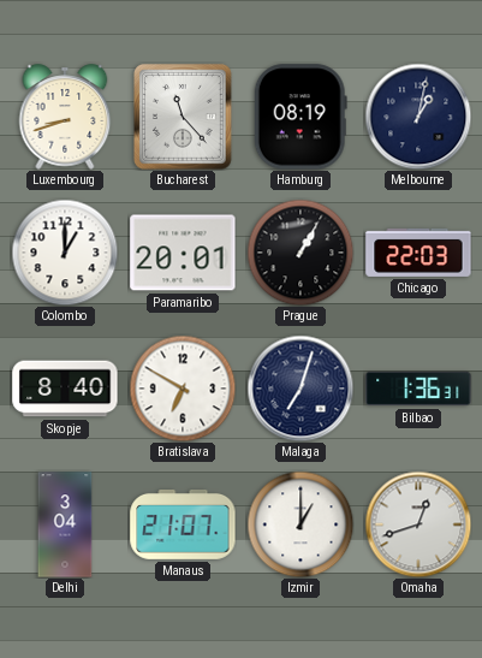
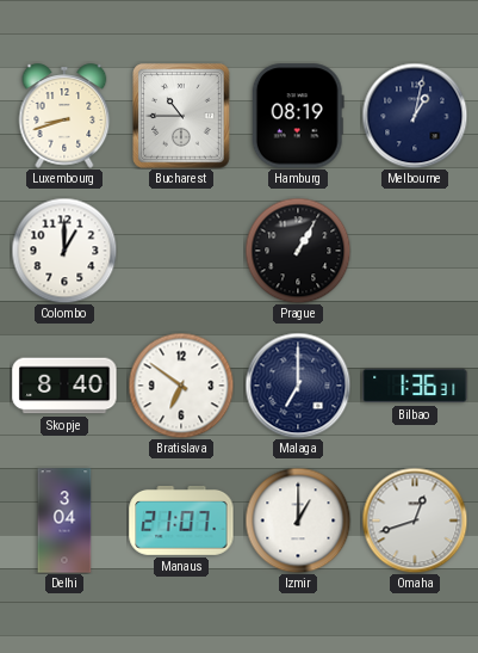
Bucharest: 11:23 -> 10:45
Paramaribo: 20:01 -> none
Chicago: 22:03 -> none
Bratislava: 6:50 -> 6:51
Malaga: 7:03 -> 7:00
